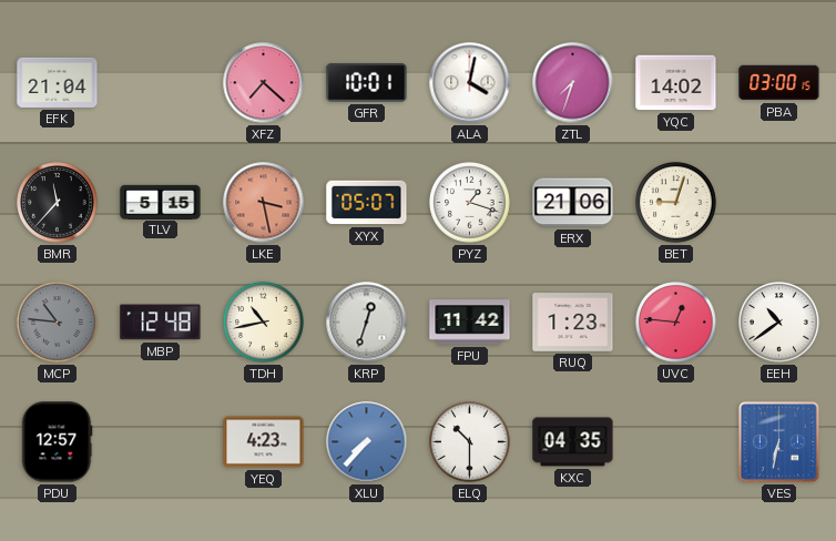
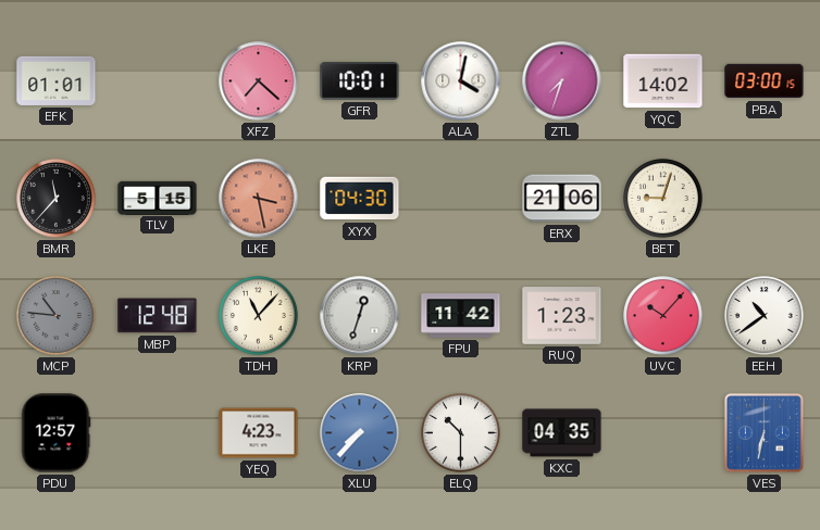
EFK: 21:04 -> 01:01
XYX: 05:07 -> 04:30
PYZ: 1:18 -> none
TDH: 10:43 -> 11:07
UVC: 12:46 -> 10:07
